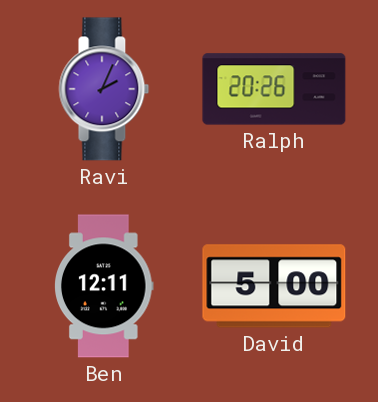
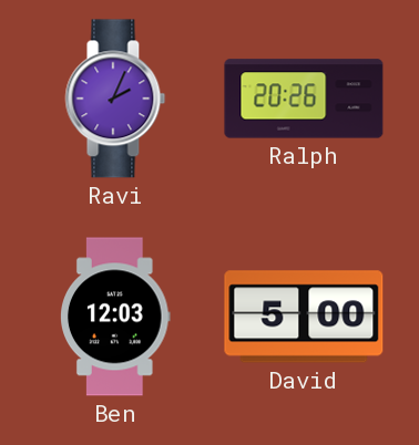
Ben: 12:11 -> 12:03
